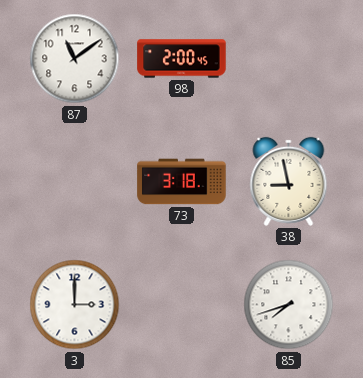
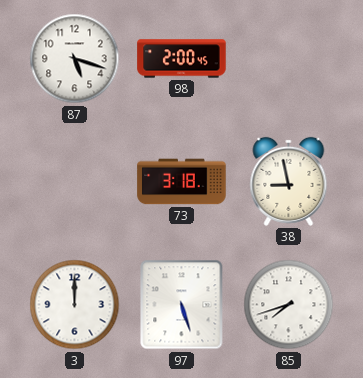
87: 11:09 -> 5:18
3: 3:00 -> 12:00
97: none -> 5:27
